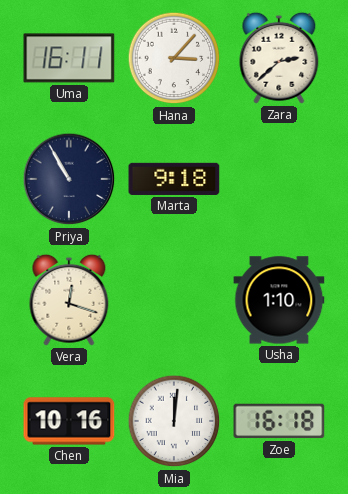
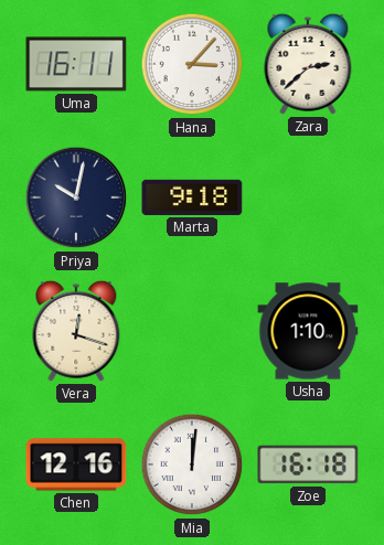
Priya: 10:55 -> 10:02
Chen: 10:16 -> 12:16
